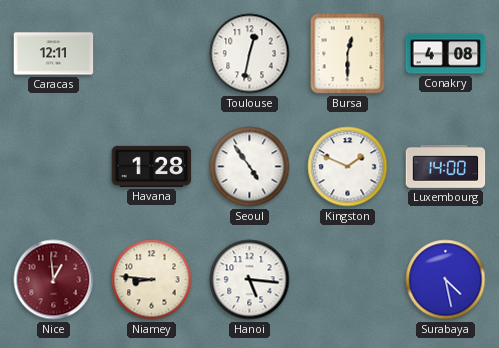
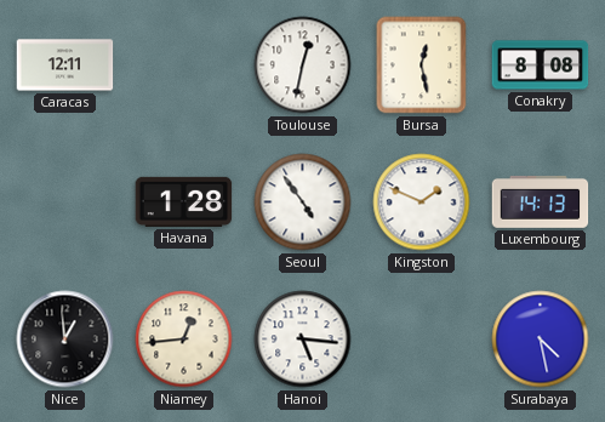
Bursa: 12:30 -> 12:28
Conakry: 4:08 -> 8:08
Luxembourg: 14:00 -> 14:13
Nice dial: burgundy -> black
Niamey: 8:46 -> 12:44
